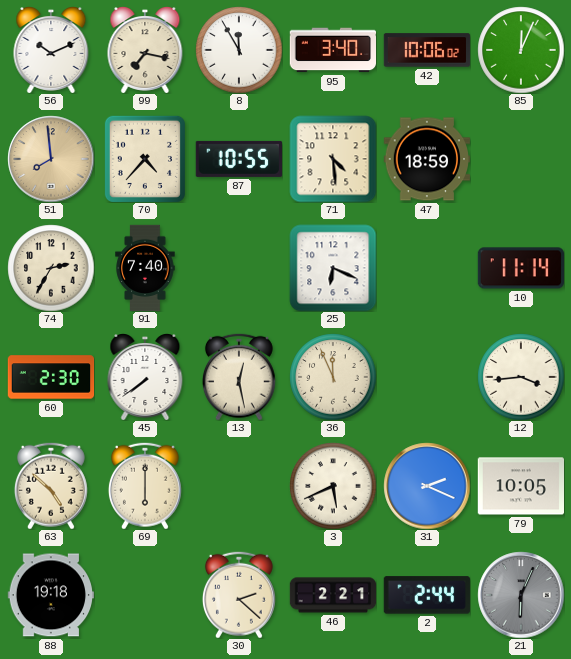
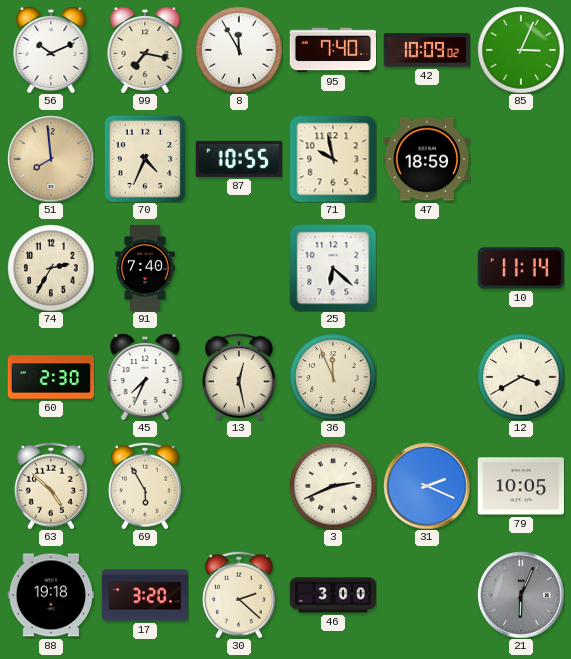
95: 3:40 -> 7:40
42: 10:06 -> 10:09
85: 12:04 -> 3:04
70: 4:37 -> 4:34
71: 4:29 -> 9:58
25: 6:19 -> 6:22
45: 7:39 -> 7:34
12: 3:44 -> 3:40
69: 6:00 -> 5:55
3: 5:41 -> 2:41
17: none -> 3:20
46: 2:21 -> 3:00
2: 2:44 -> none
